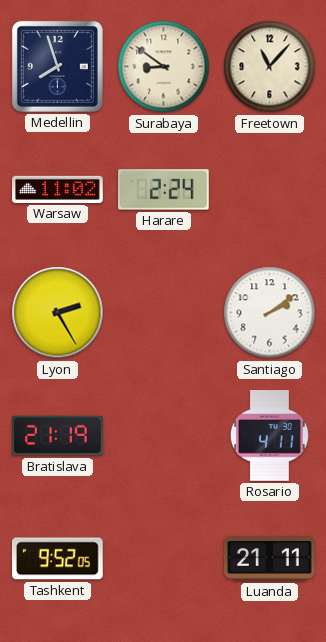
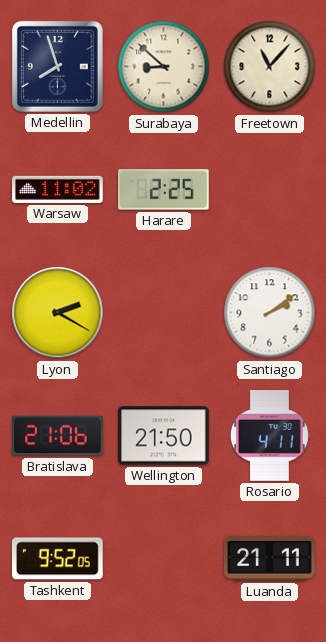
Surabaya: 8:51 -> 8:52
Harare: 2:24 -> 2:25
Lyon: 2:25 -> 2:20
Bratislava: 21:19 -> 21:06
Wellington: none -> 21:50
